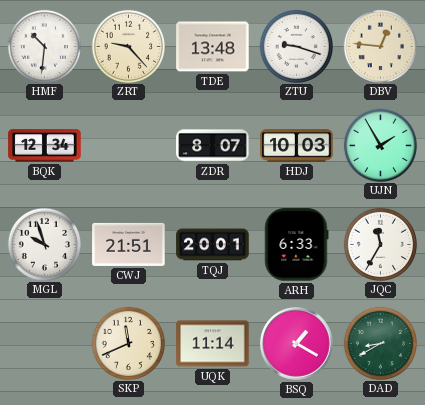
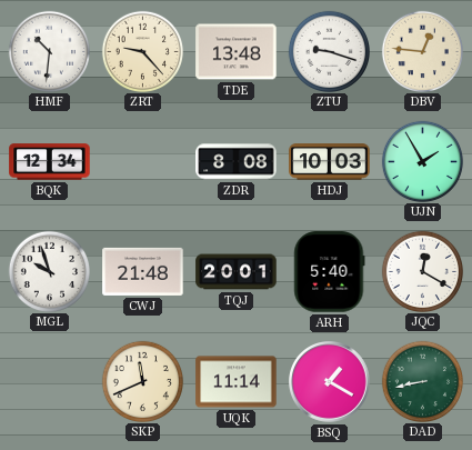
ZDR: 8:07 -> 8:08
CWJ: 21:51 -> 21:48
ARH: 6:33 -> 5:40
JQC: 11:35 -> 12:20
DAD: 8:40 -> 8:43
